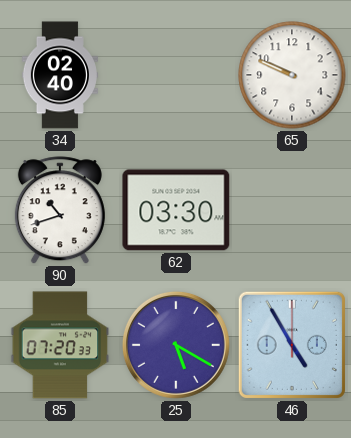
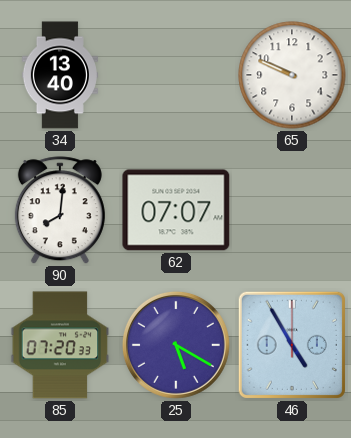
34: 02:40 -> 13:40
90: 10:42 -> 8:01
62: 03:30 -> 07:07
